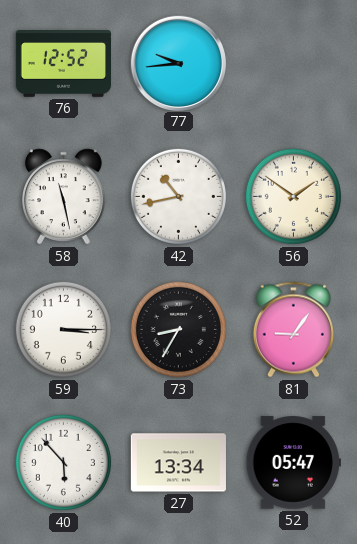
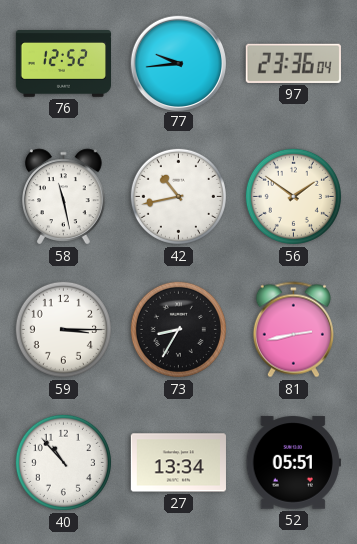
97: none -> 23:36
81: 9:06 -> 2:43
40: 5:53 -> 10:53
52: 05:47 -> 05:51
